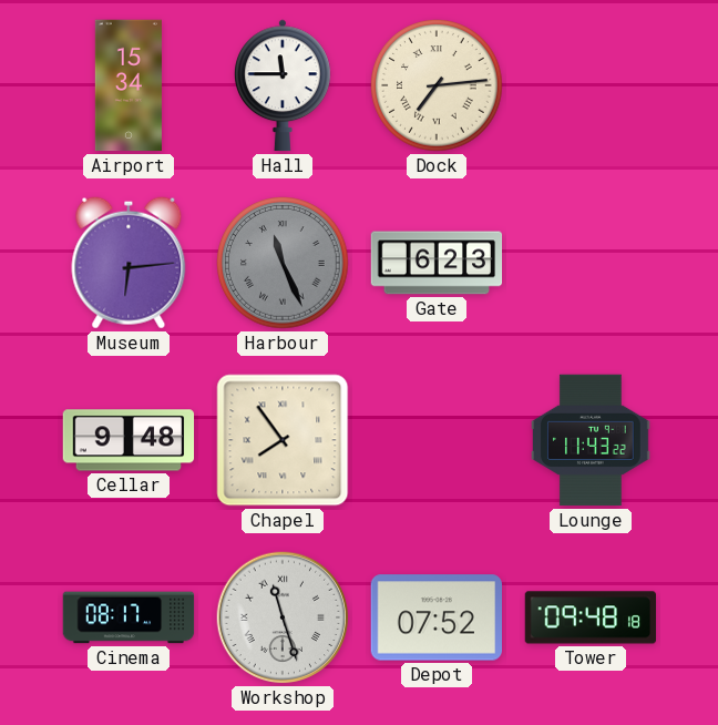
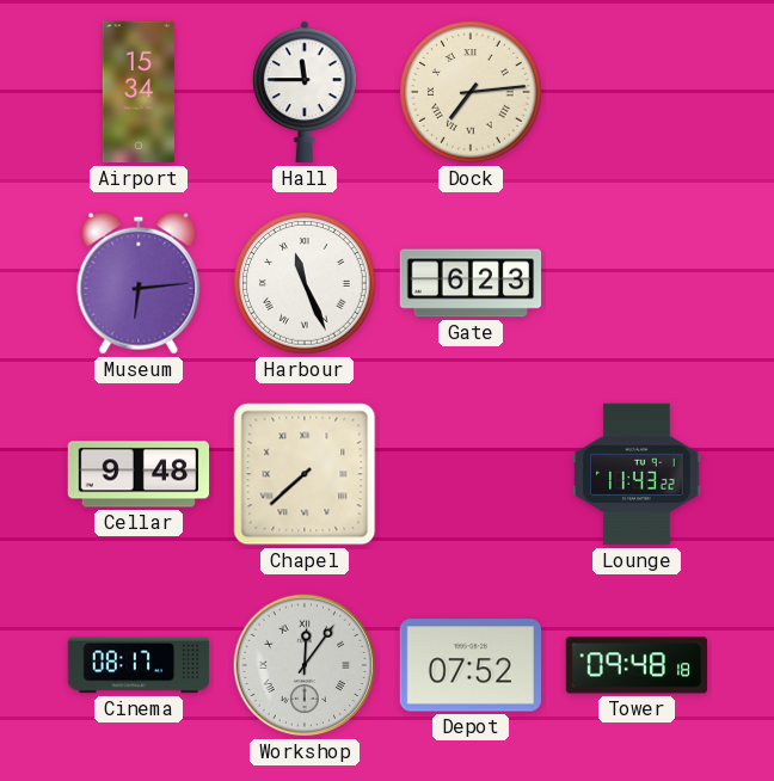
Harbour dial: grey -> white
Chapel: 7:54 -> 7:38
Workshop: 11:27 -> 12:06
